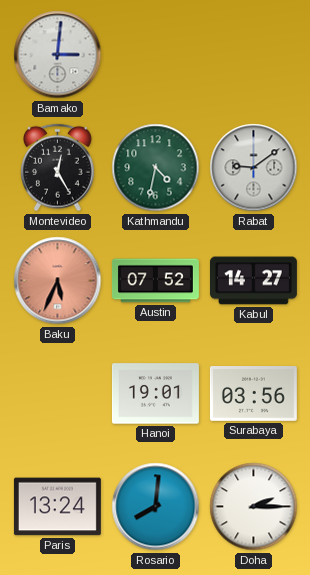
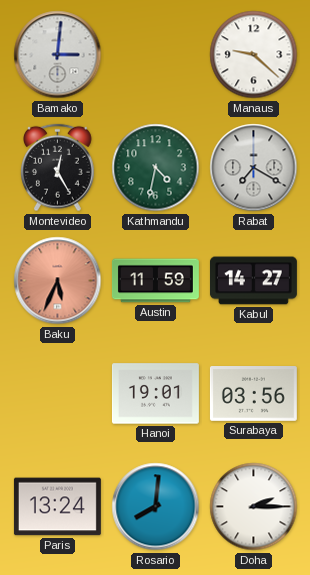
Manaus: none -> 9:22
Rabat: 9:09 -> 7:20
Austin: 07:52 -> 11:59
